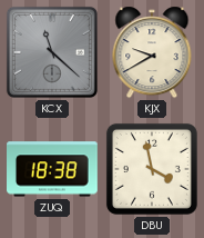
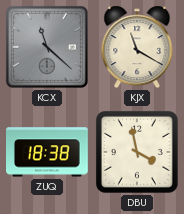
KJX: 9:40 -> 11:20
